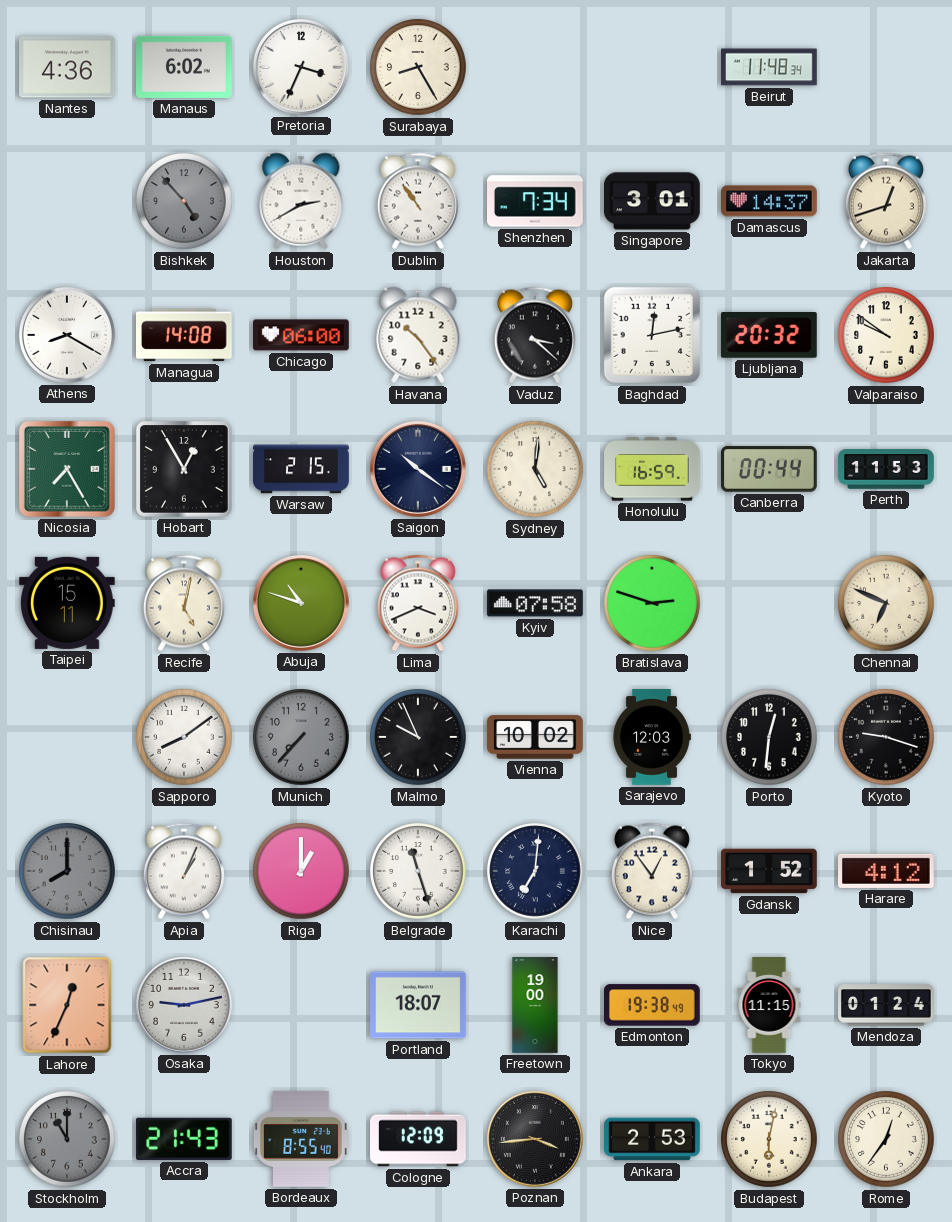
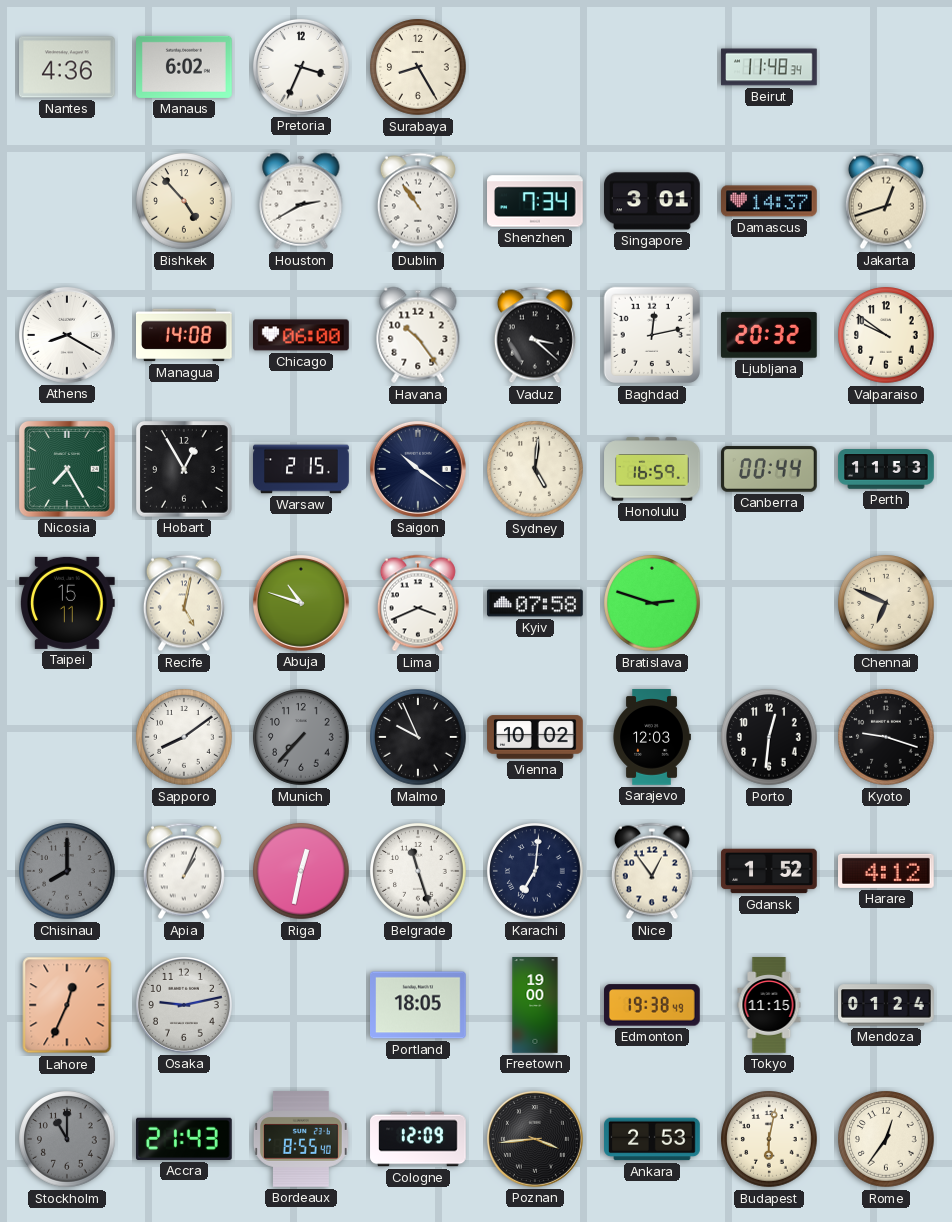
Bishkek dial: grey -> cream
Riga: 1:00 -> 12:32
Portland: 18:07 -> 18:05
